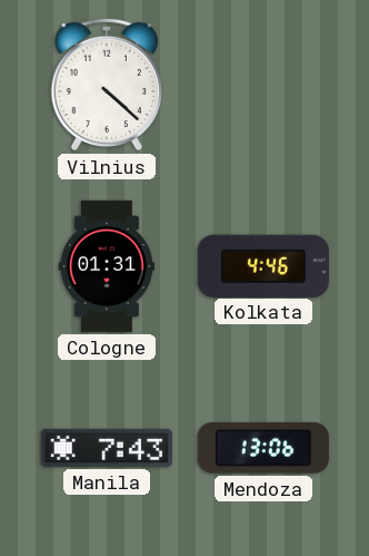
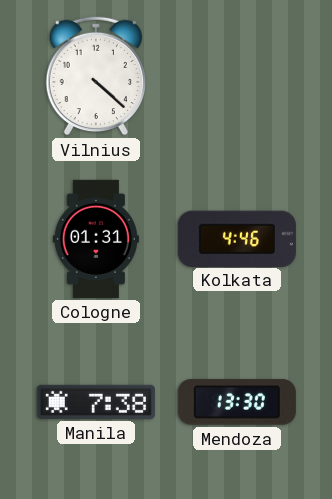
Manila: 7:43 -> 7:38
Mendoza: 13:06 -> 13:30
